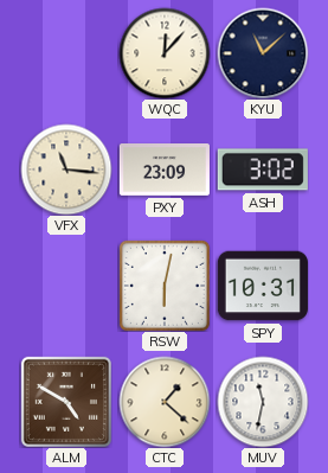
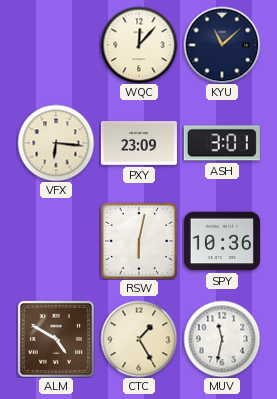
VFX: 11:16 -> 6:16
ASH: 3:02 -> 3:01
SPY: 10:31 -> 10:36
CTC: 1:22 -> 1:25
